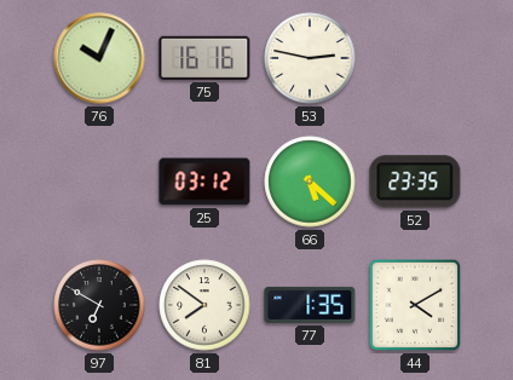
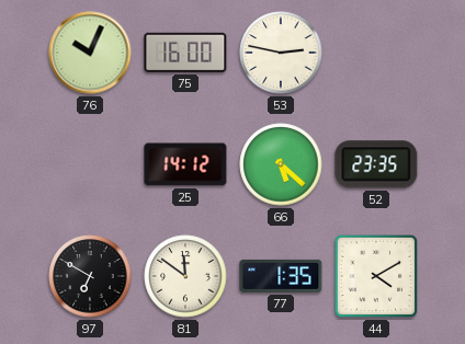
75: 16:16 -> 16:00
25: 03:12 -> 14:12
81: 7:51 -> 11:51
